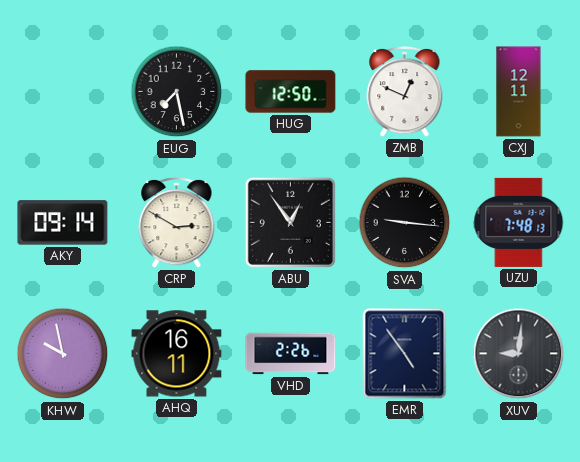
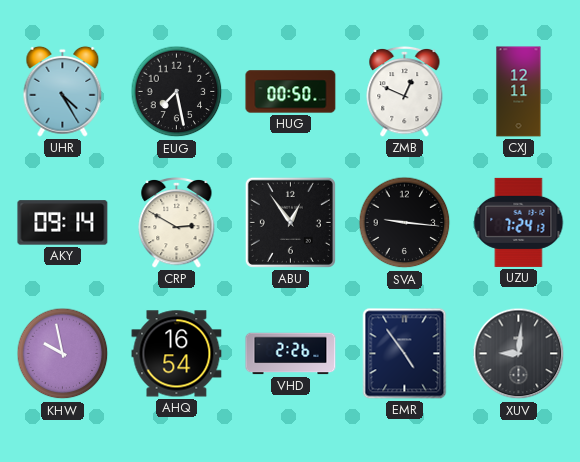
UHR: none -> 4:25
HUG: 12:50 -> 00:50
UZU: 7:48 -> 7:24
AHQ: 16:11 -> 16:54
